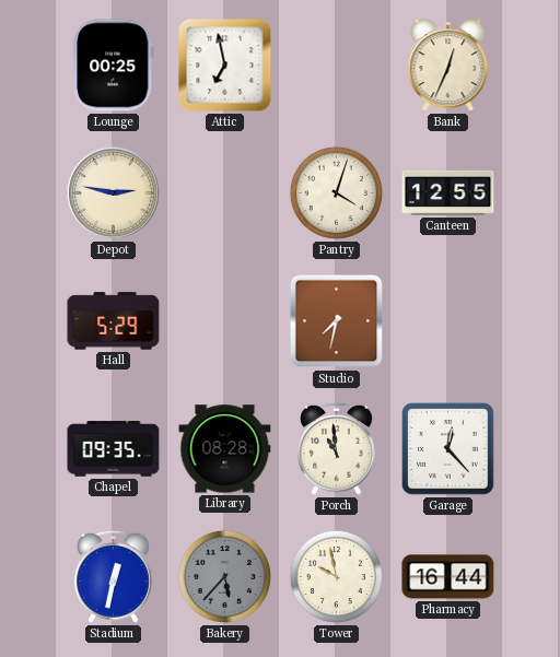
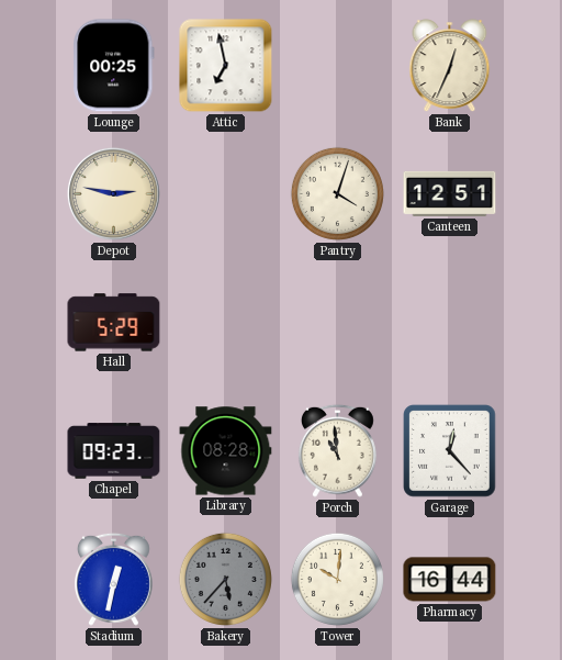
Canteen: 12:55 -> 12:51
Studio: 7:32 -> none
Chapel: 09:35 -> 09:23
Tower: 9:58 -> 10:01
